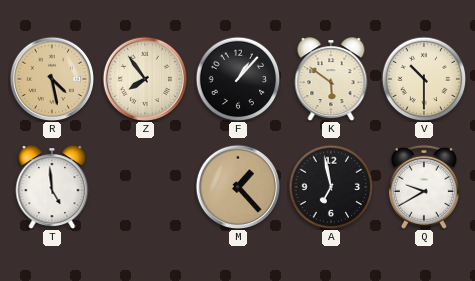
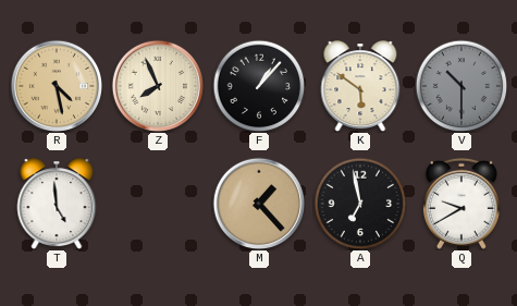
Z: 7:54 -> 7:56
V dial: cream -> grey
